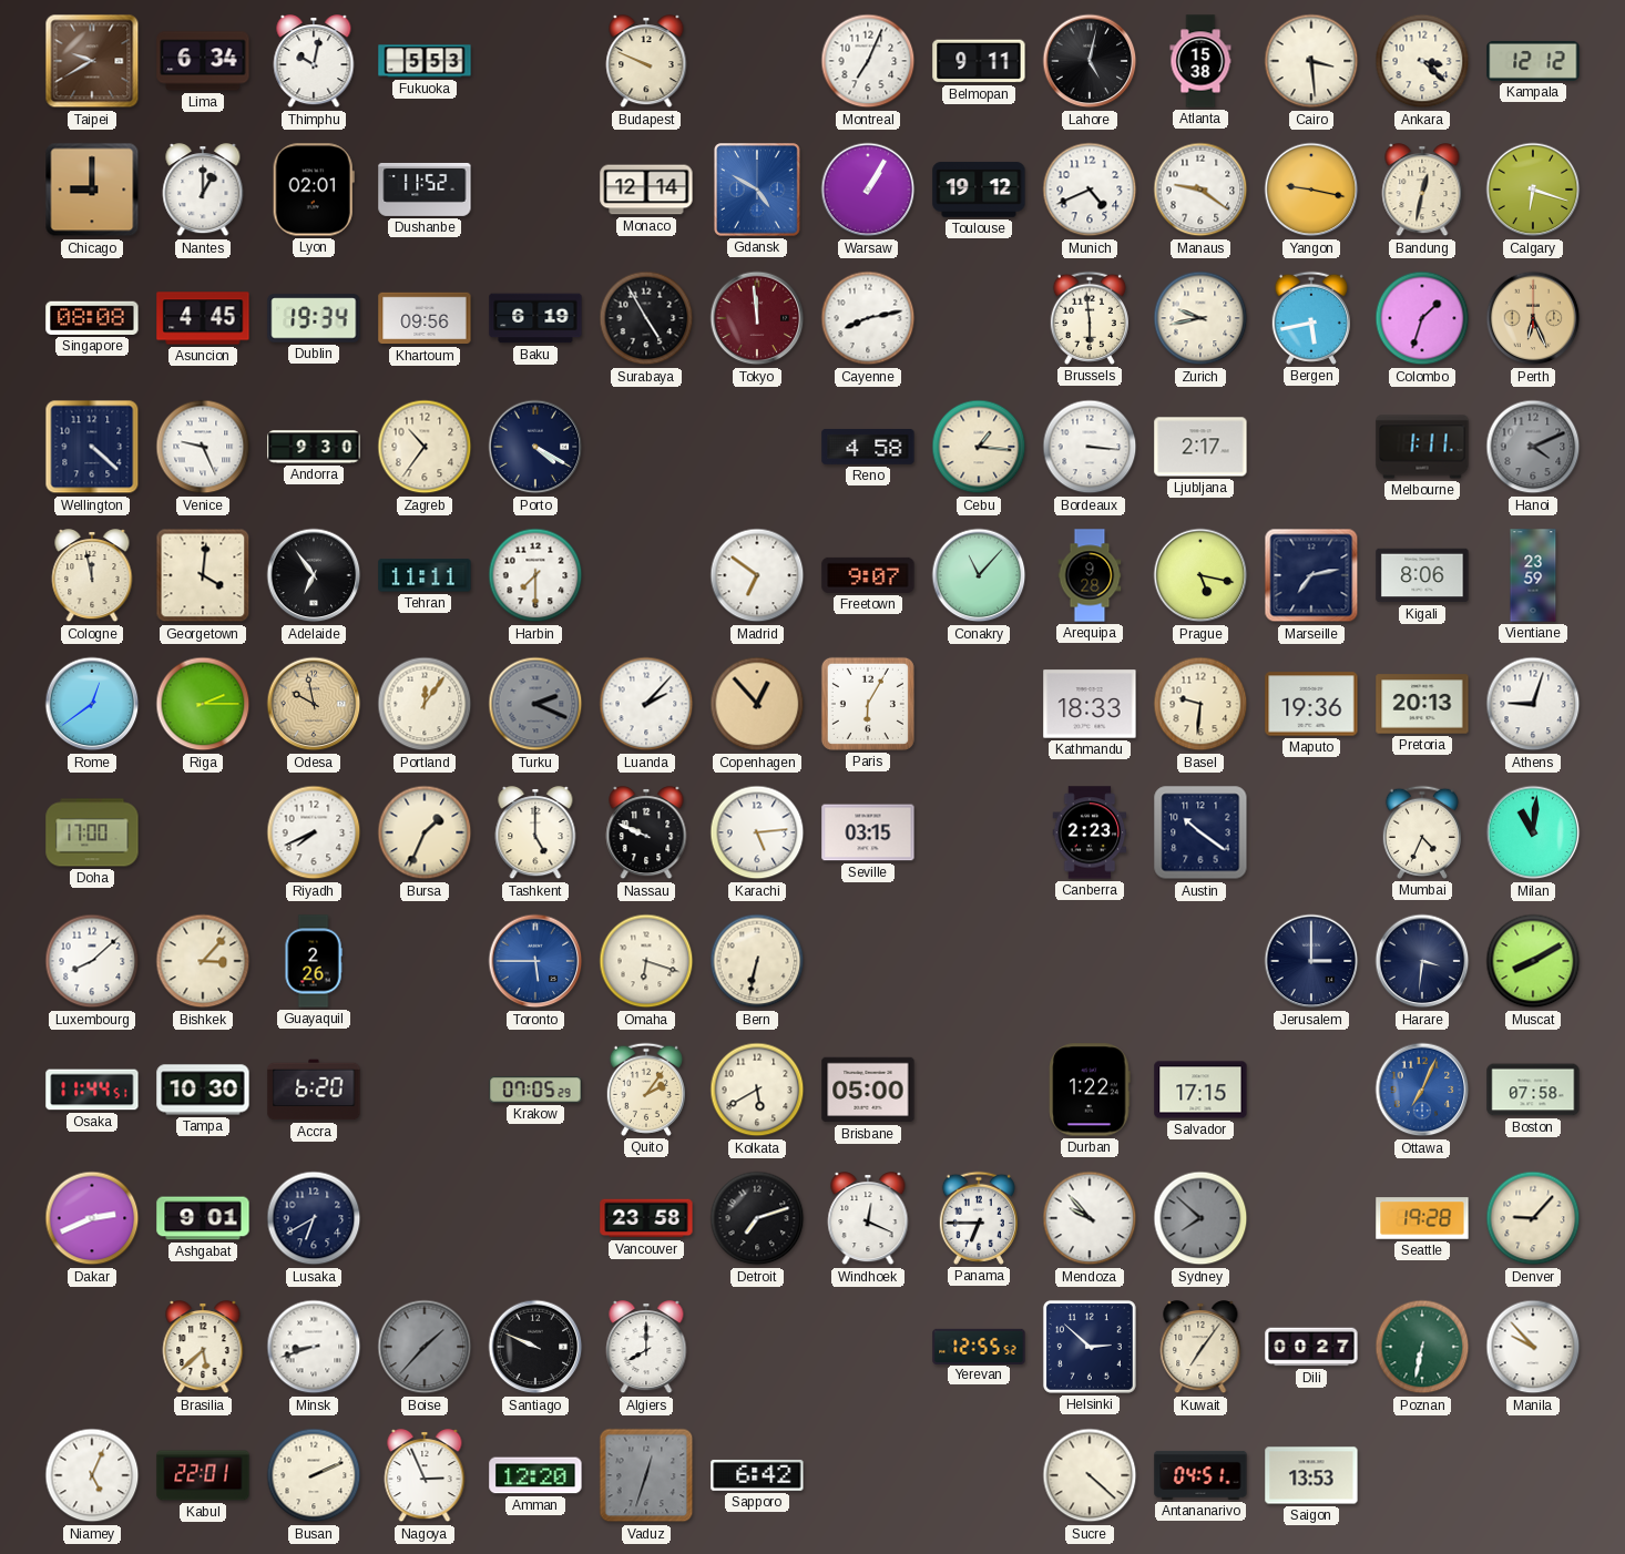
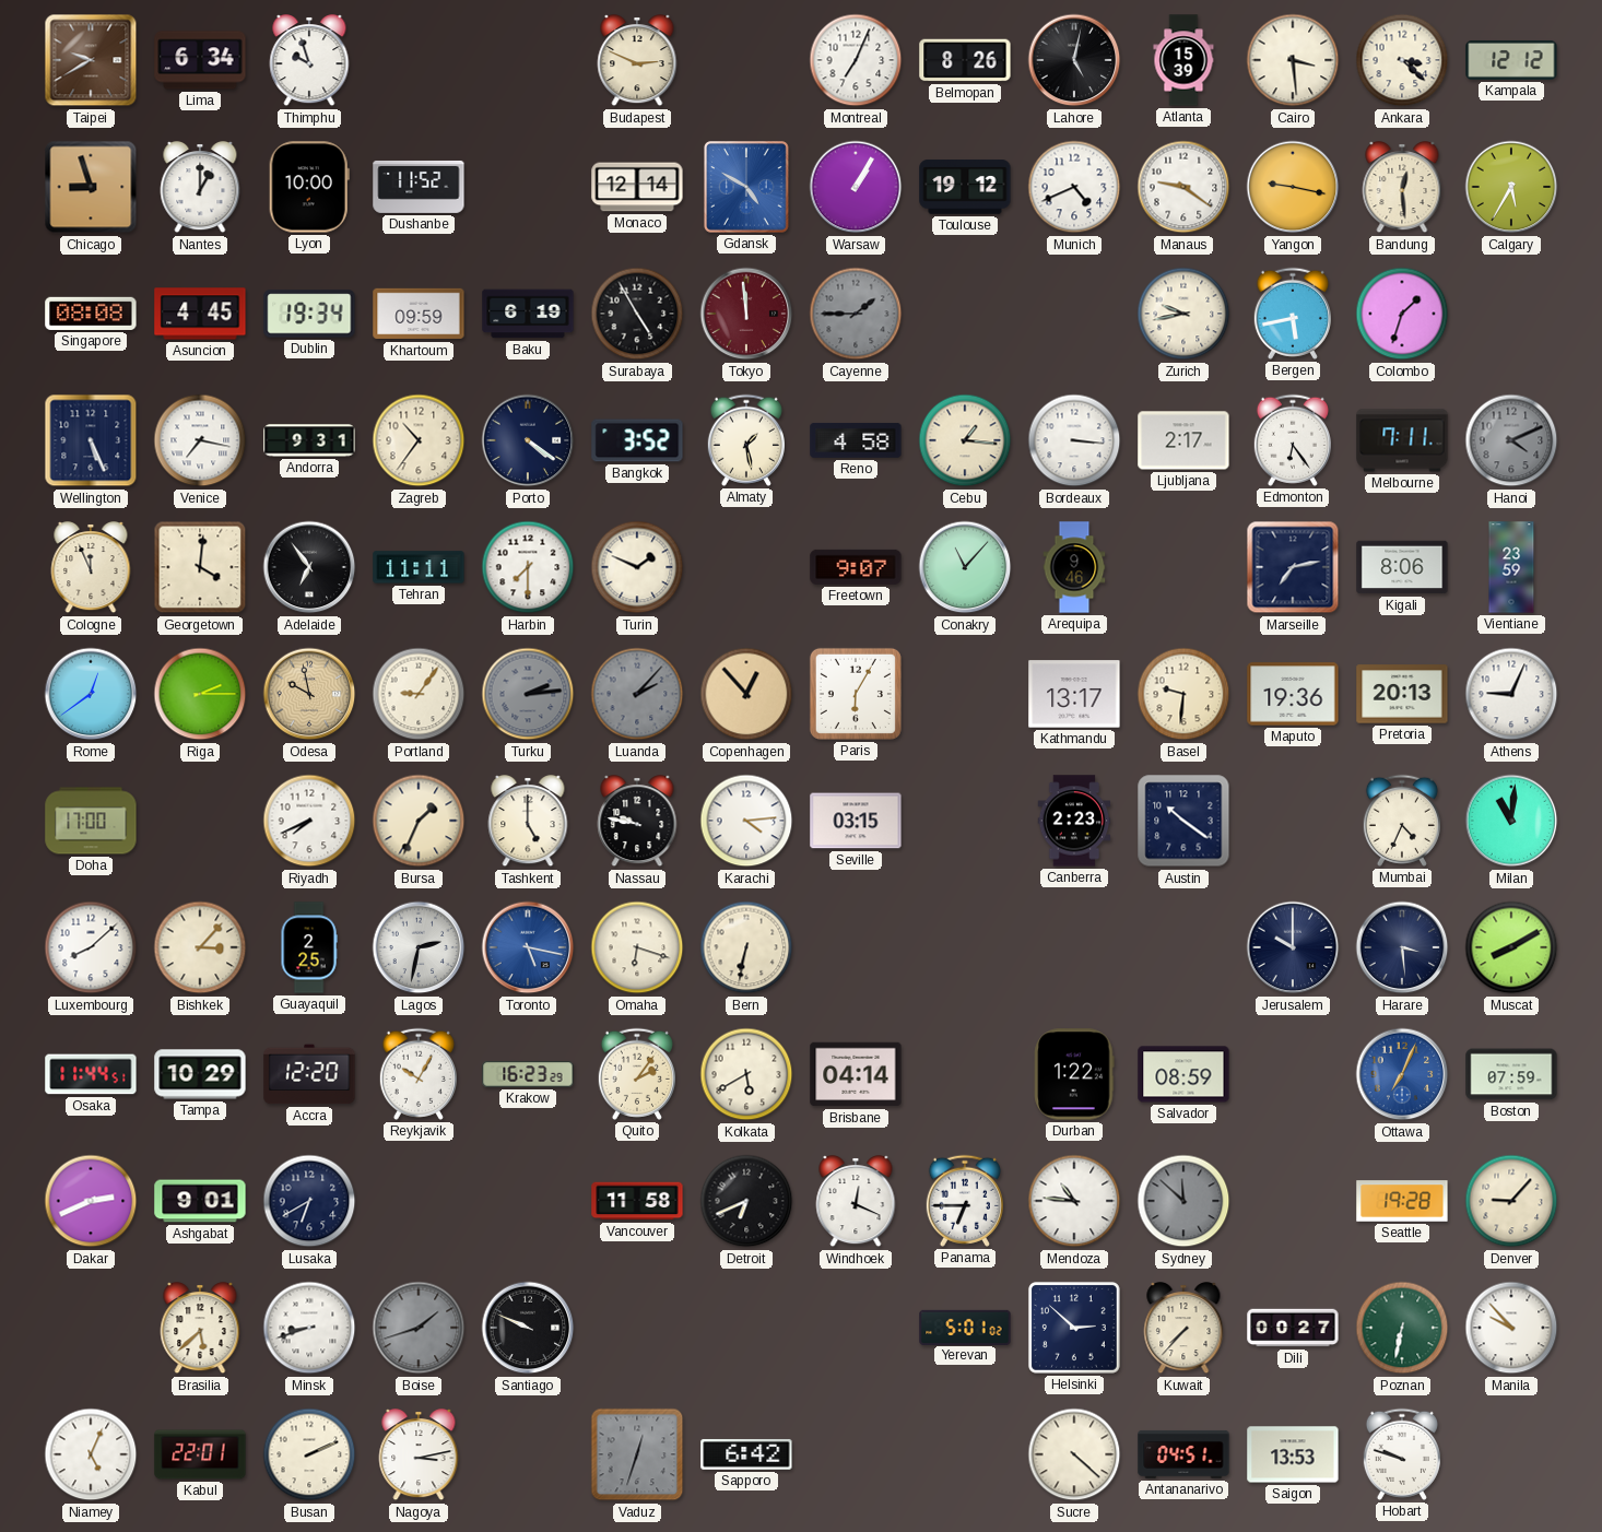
Thimphu: 10:02 -> 9:57
Fukuoka: 5:53 -> none
Budapest: 9:49 -> 2:49
Belmopan: 9:11 -> 8:26
Atlanta: 15:38 -> 15:39
Chicago: 9:00 -> 8:57
Lyon: 02:01 -> 10:00
Bandung: 12:32 -> 12:29
Calgary: 6:18 -> 5:35
Khartoum: 09:56 -> 09:59
Cayenne: 8:13 -> 1:45
Cayenne dial: white -> grey
Brussels: 5:59 -> none
Perth: 6:26 -> none
Wellington: 4:22 -> 5:26
Venice: 9:26 -> 7:17
Andorra: 9:30 -> 9:31
Porto: 4:20 -> 4:21
Bangkok: none -> 3:52
Almaty: none -> 1:28
Edmonton: none -> 6:24
Melbourne: 1:11 -> 7:11
Cologne: 11:58 -> 11:56
Turin: none -> 1:49
Madrid: 6:51 -> none
Arequipa: 9:28 -> 9:46
Prague: 5:17 -> none
Portland: 12:06 -> 9:06
Turku: 2:19 -> 2:14
Luanda dial: white -> grey
Kathmandu: 18:33 -> 13:17
Athens: 9:03 -> 9:04
Nassau: 9:49 -> 9:47
Karachi: 5:14 -> 4:14
Guayaquil: 2:26 -> 2:25
Lagos: none -> 2:32
Toronto: 5:45 -> 5:17
Jerusalem: 3:00 -> 10:00
Harare: 3:31 -> 3:29
Tampa: 10:30 -> 10:29
Accra: 6:20 -> 12:20
Reykjavik: none -> 10:05
Krakow: 07:05 -> 16:23
Brisbane: 05:00 -> 04:14
Salvador: 17:15 -> 08:59
Boston: 07:58 -> 07:59
Vancouver: 23:58 -> 11:58
Detroit: 7:12 -> 6:41
Mendoza: 9:53 -> 10:46
Sydney: 7:52 -> 11:52
Boise: 1:37 -> 1:42
Algiers: 8:00 -> none
Yerevan: 12:55 -> 5:01
Kuwait: 7:06 -> 7:37
Nagoya: 2:56 -> 3:13
Amman: 12:20 -> none
Hobart: none -> 9:48
